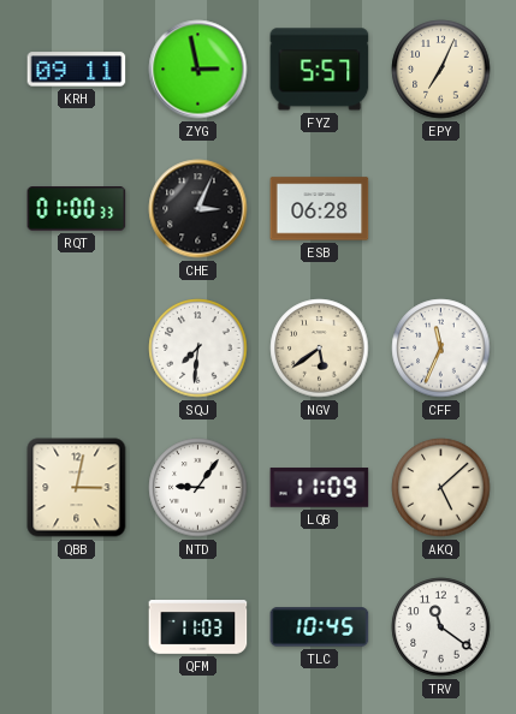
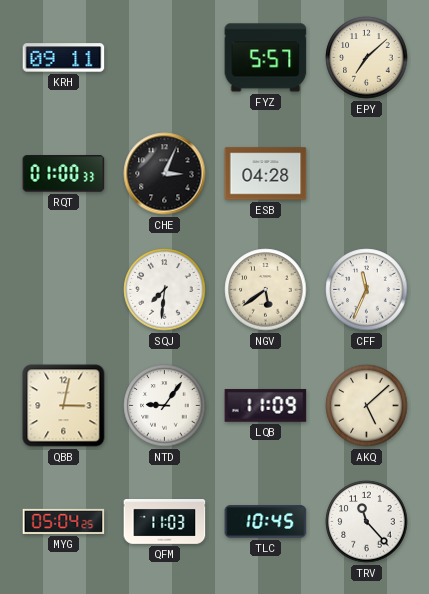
ZYG: 2:58 -> none
EPY: 7:04 -> 7:08
ESB: 06:28 -> 04:28
MYG: none -> 05:04
TRV: 11:21 -> 11:23
